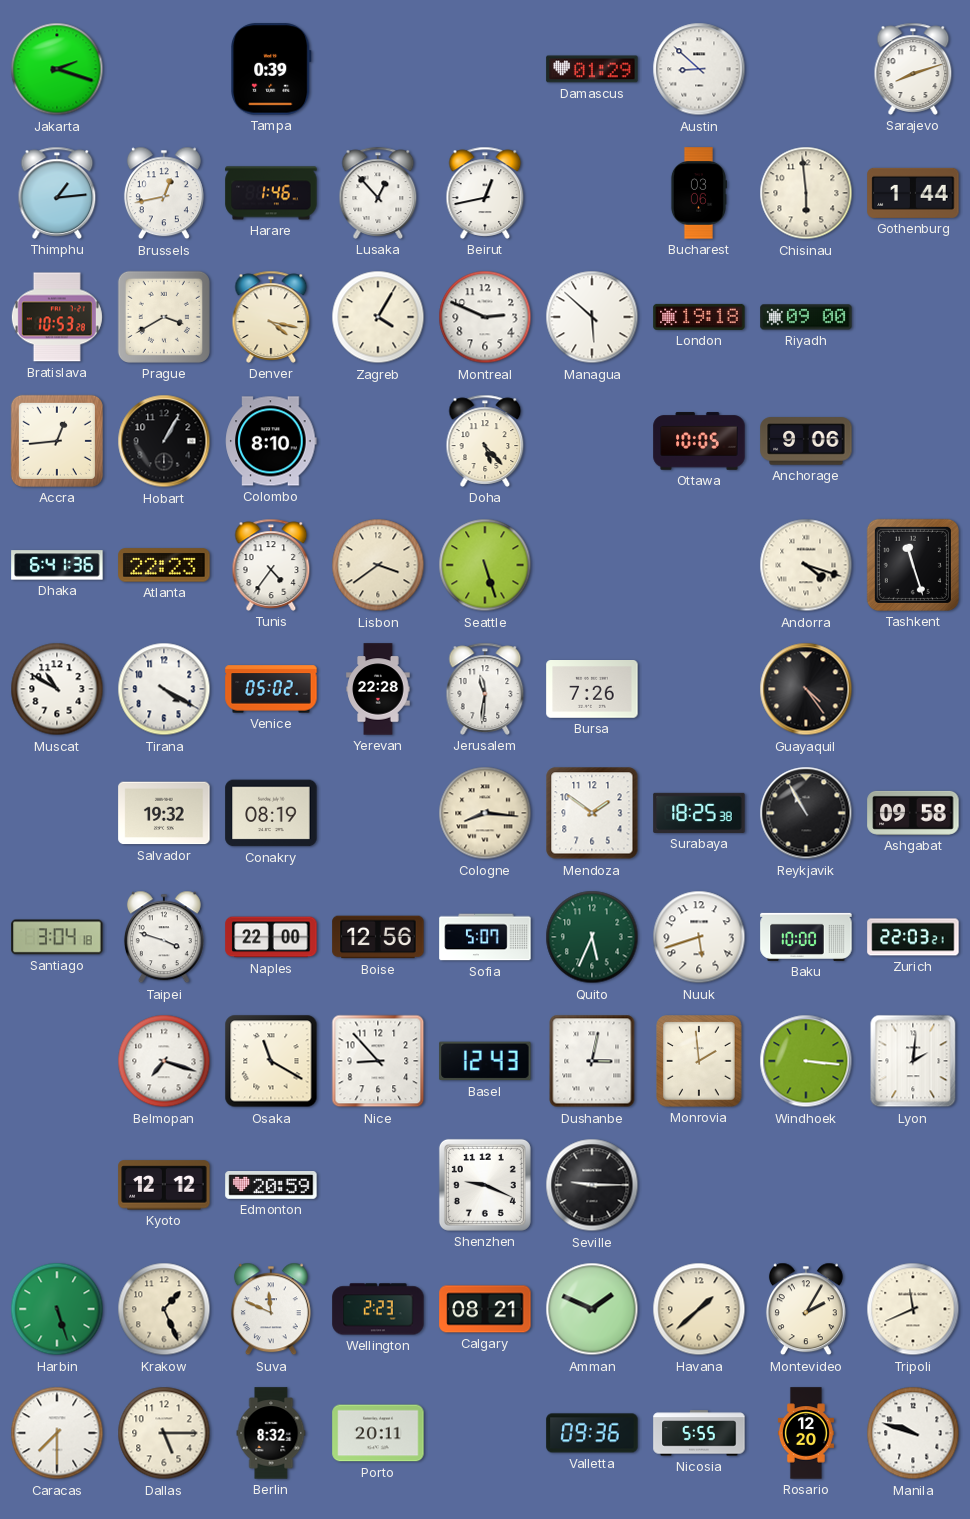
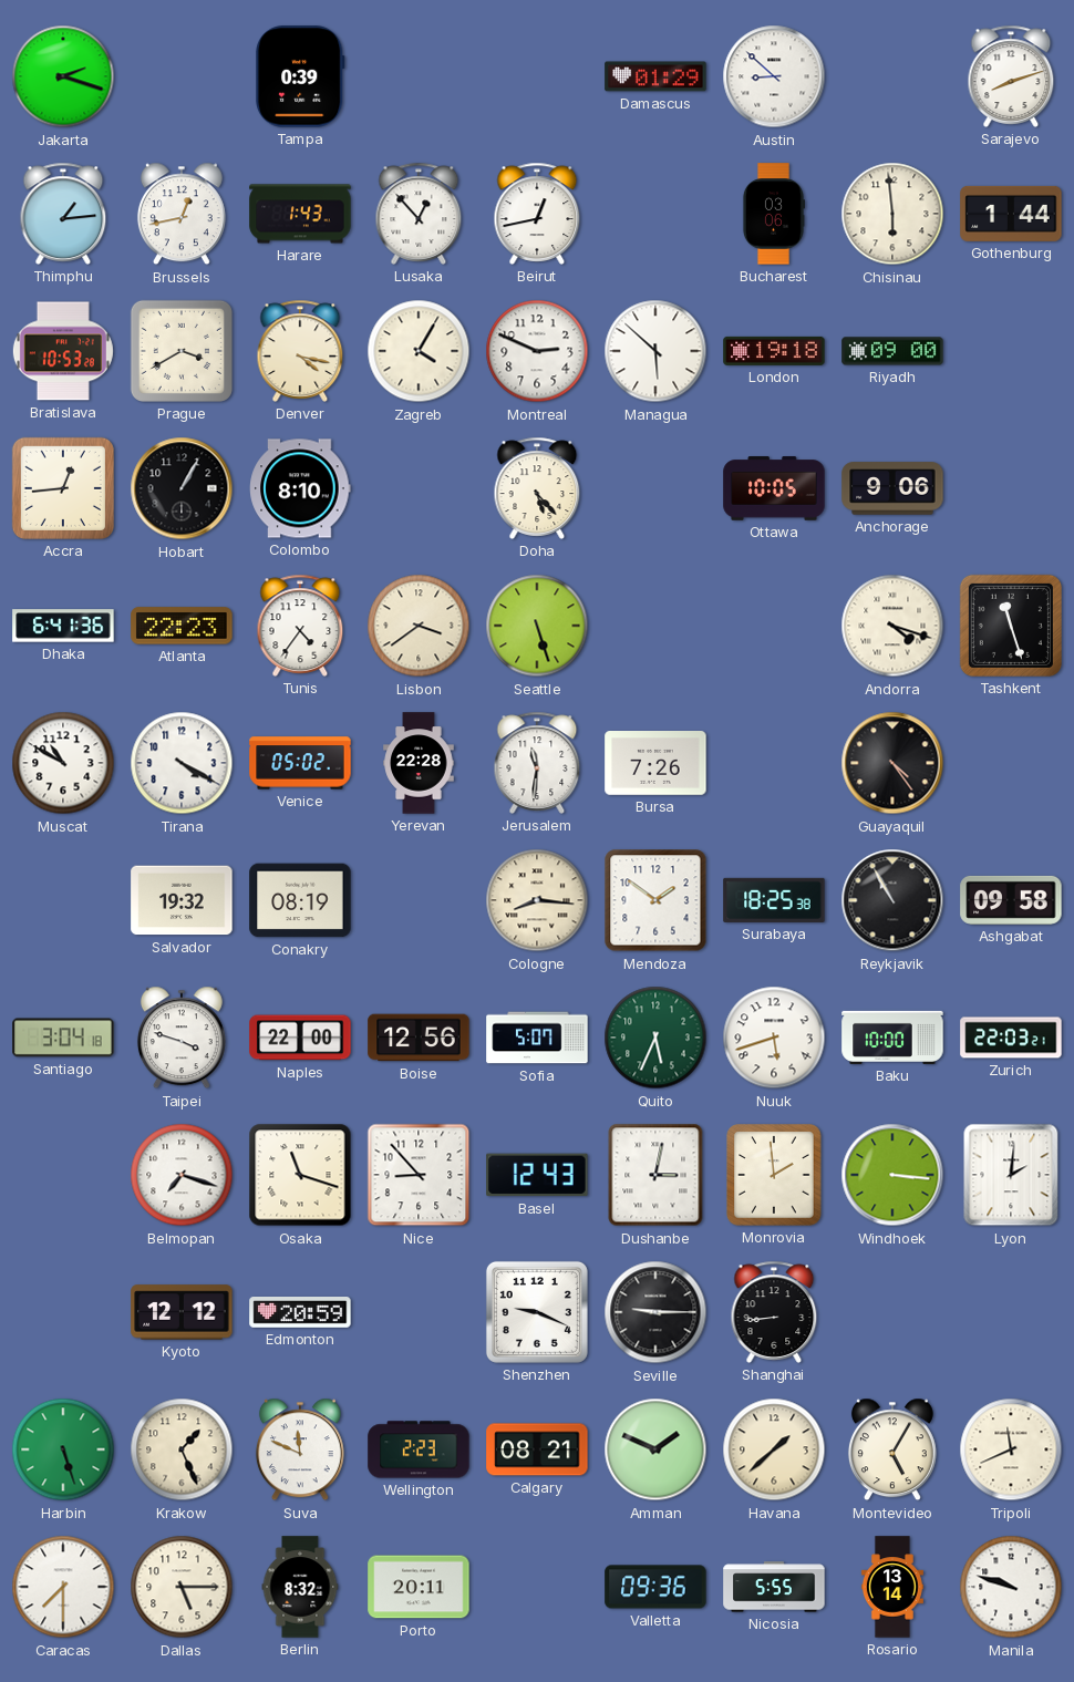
Harare: 1:46 -> 1:43
Osaka: 11:20 -> 11:18
Shanghai: none -> 8:44
Montevideo: 2:05 -> 5:05
Rosario: 12:20 -> 13:14
